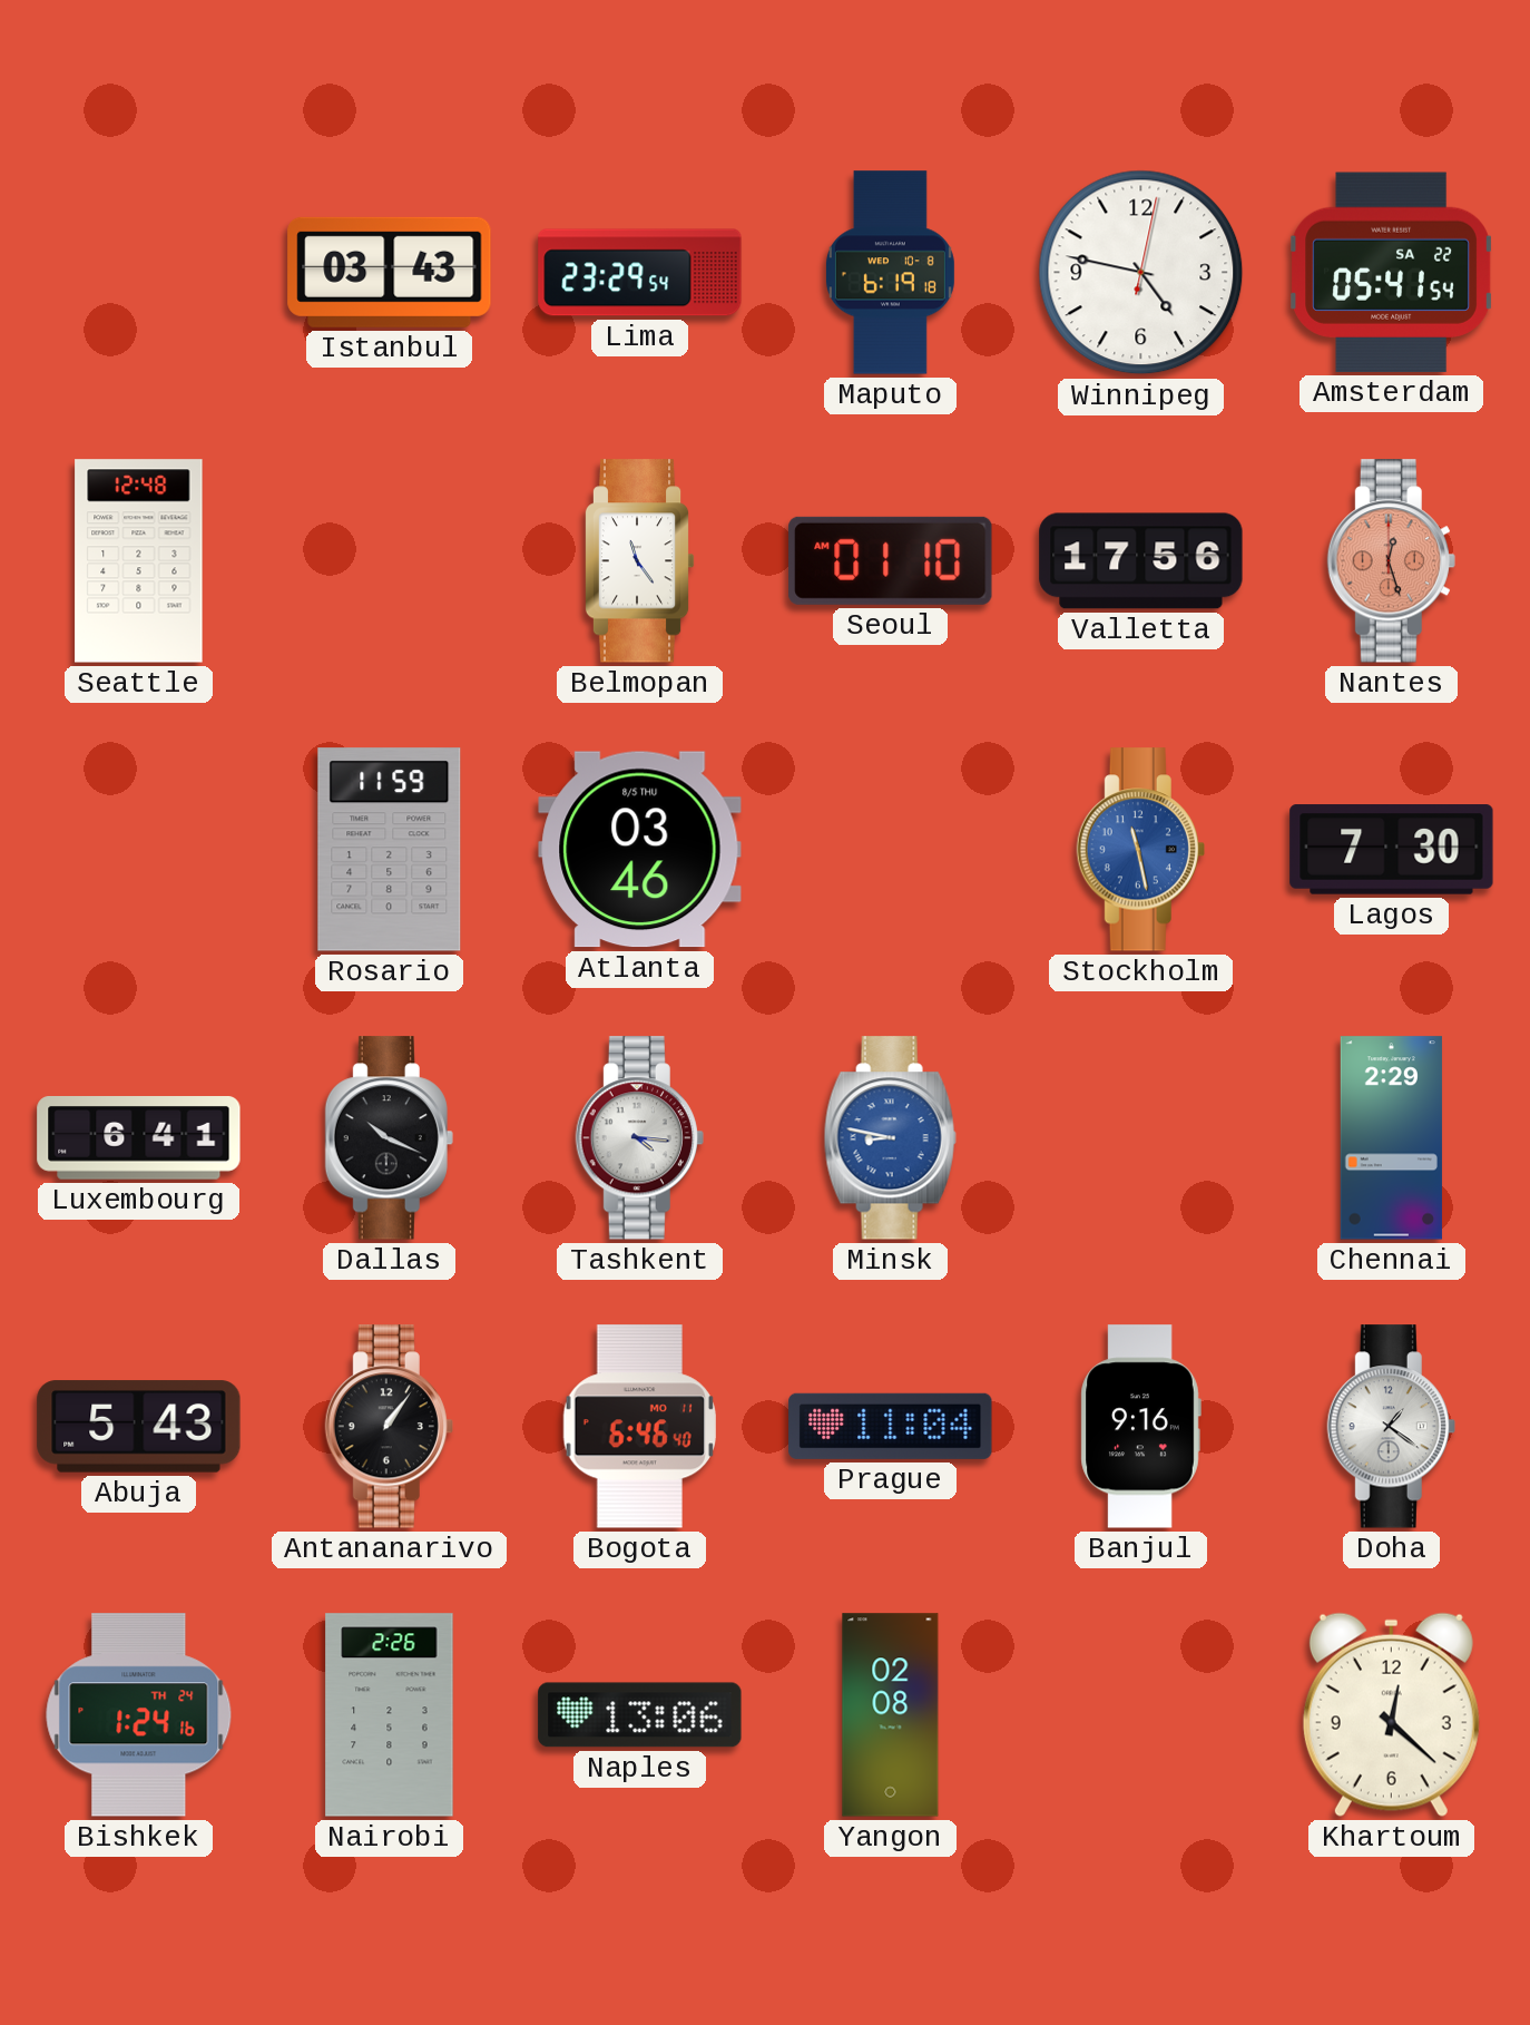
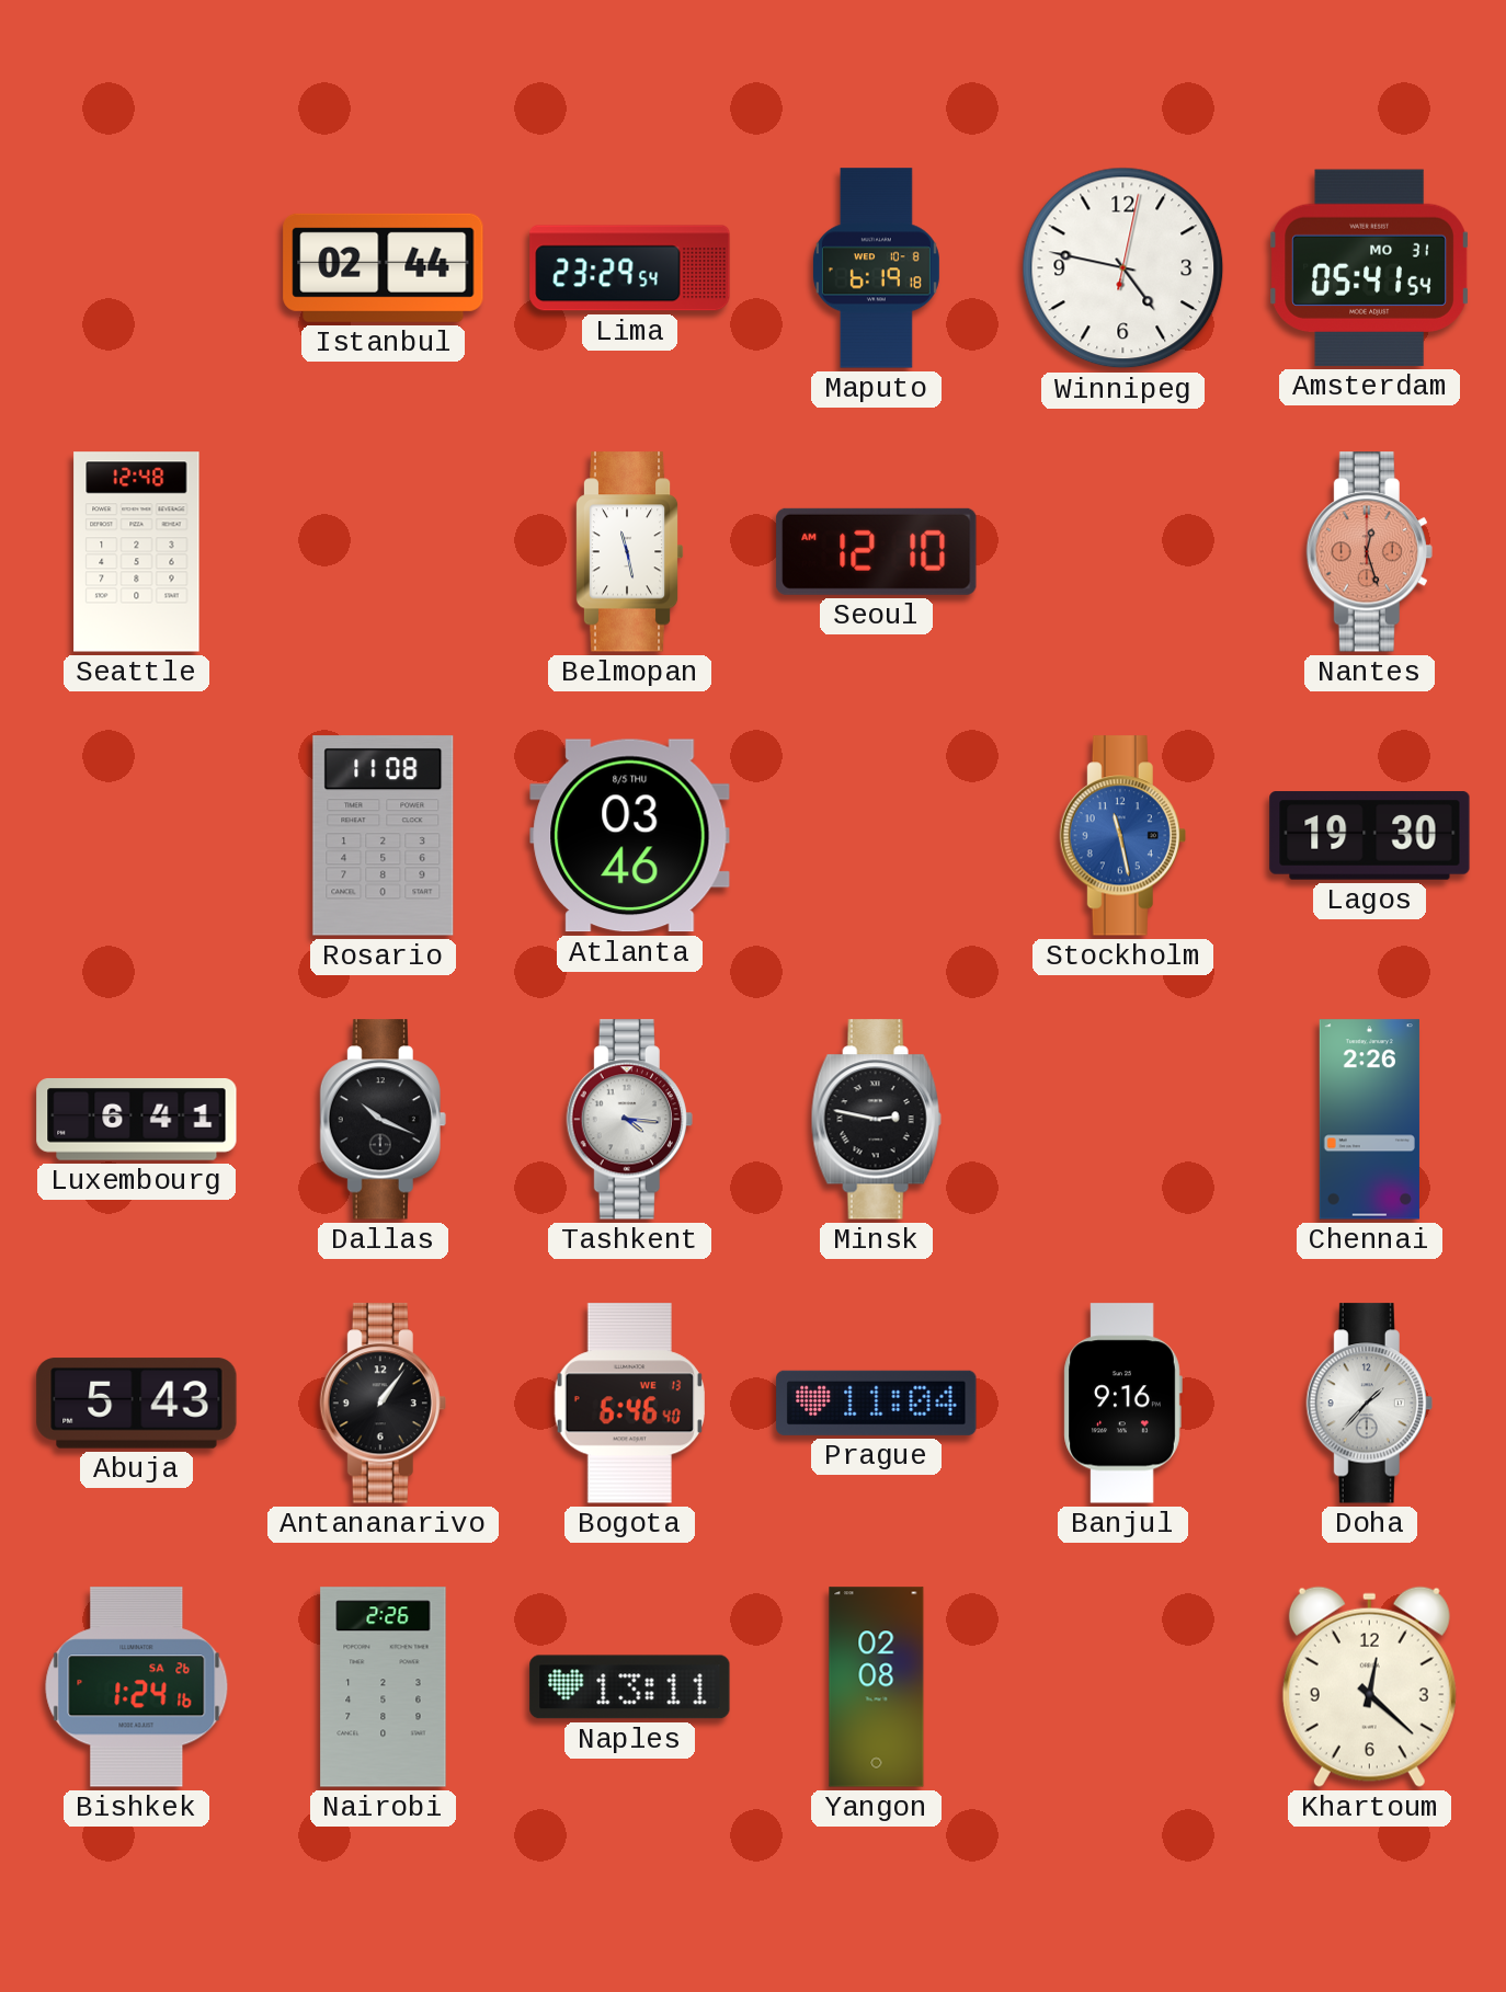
Istanbul: 03:43 -> 02:44
Amsterdam date: SA 22 -> MO 31
Belmopan: 11:24 -> 11:28
Seoul: 01:10 -> 12:10
Valletta: 17:56 -> none
Rosario: 11:59 -> 11:08
Lagos: 7:30 -> 19:30
Minsk: 8:47 -> 2:47
Minsk dial: blue -> black
Chennai: 2:29 -> 2:26
Bogota date: MO 11 -> WE 13
Doha: 1:21 -> 1:37
Bishkek date: TH 24 -> SA 26
Naples: 13:06 -> 13:11
